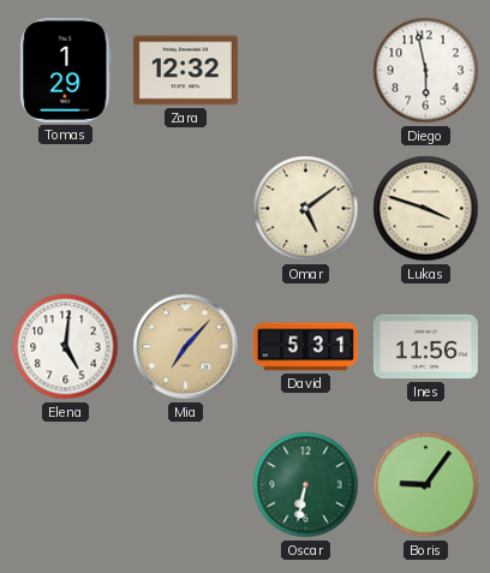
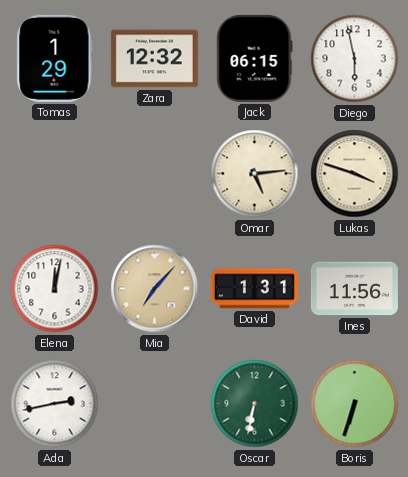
Jack: none -> 06:15
Omar: 5:09 -> 5:14
Elena: 5:01 -> 12:02
David: 5:31 -> 1:31
Ada: none -> 2:43
Boris: 9:06 -> 6:33
